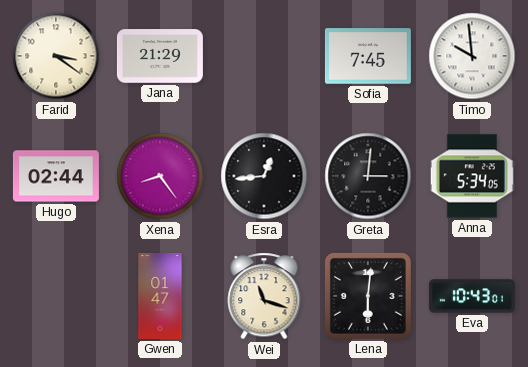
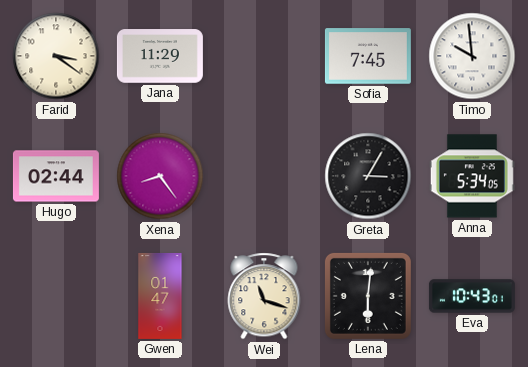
Jana: 21:29 -> 11:29
Esra: 12:44 -> none
Greta: 3:01 -> 3:05
